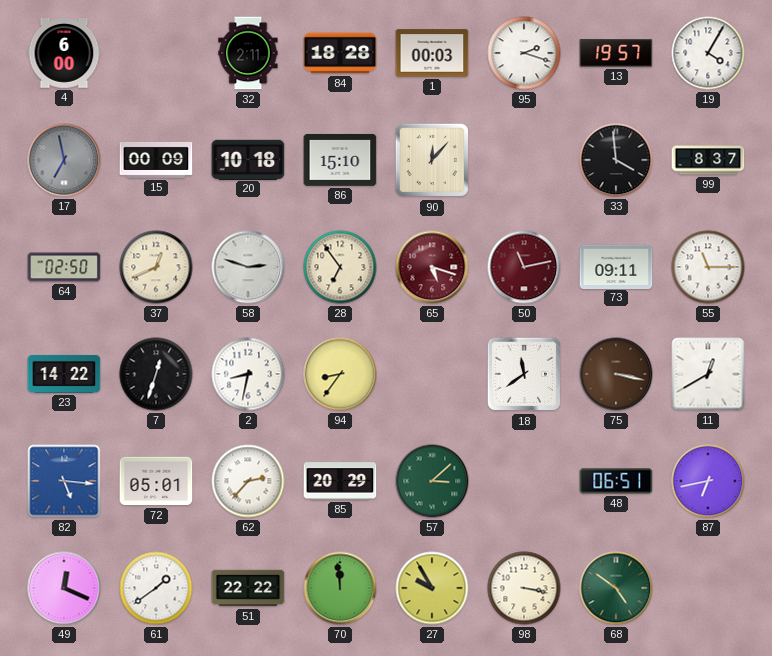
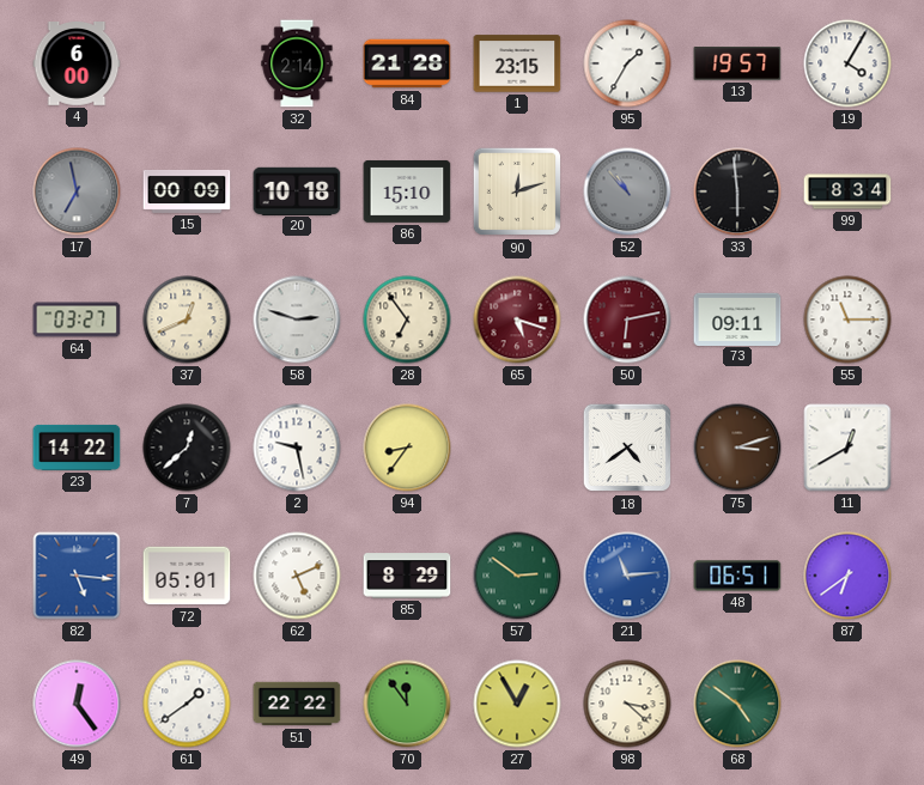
32: 2:11 -> 2:14
84: 18:28 -> 21:28
1: 00:03 -> 23:15
95: 2:18 -> 1:35
90: 12:07 -> 12:12
52: none -> 10:53
33: 3:59 -> 5:59
99: 8:37 -> 8:34
64: 02:50 -> 03:27
50: 11:13 -> 6:13
7: 12:33 -> 12:38
2: 8:32 -> 9:28
18: 11:39 -> 4:39
75: 3:17 -> 3:12
62: 2:37 -> 5:11
85: 20:29 -> 8:29
57: 3:08 -> 2:51
21: none -> 11:14
87: 6:43 -> 6:39
49: 12:19 -> 12:24
70: 11:59 -> 11:54
27: 9:55 -> 12:55
98: 3:17 -> 3:22
